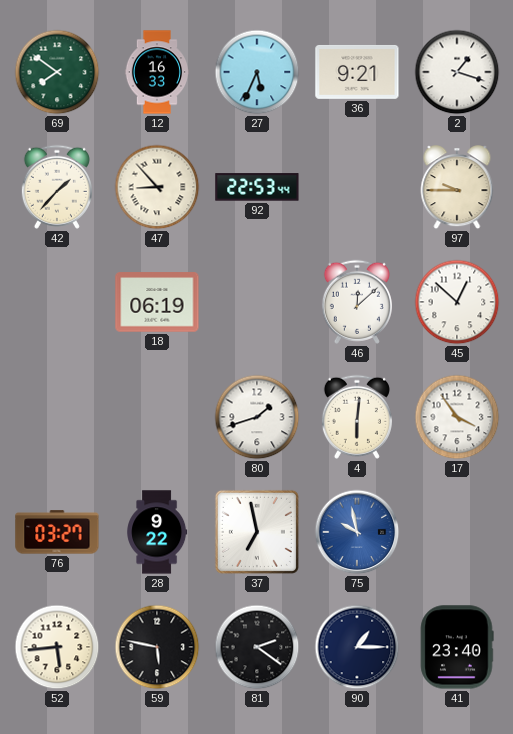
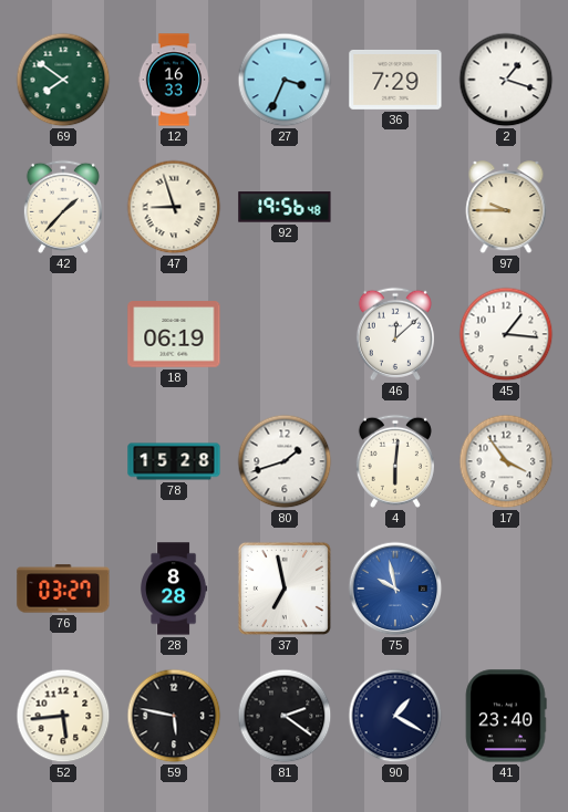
27: 5:34 -> 3:34
36: 9:21 -> 7:29
47: 8:53 -> 8:57
92: 22:53 -> 19:56
45: 12:52 -> 1:16
78: none -> 15:28
28: 9:22 -> 8:28
90: 1:15 -> 1:20
